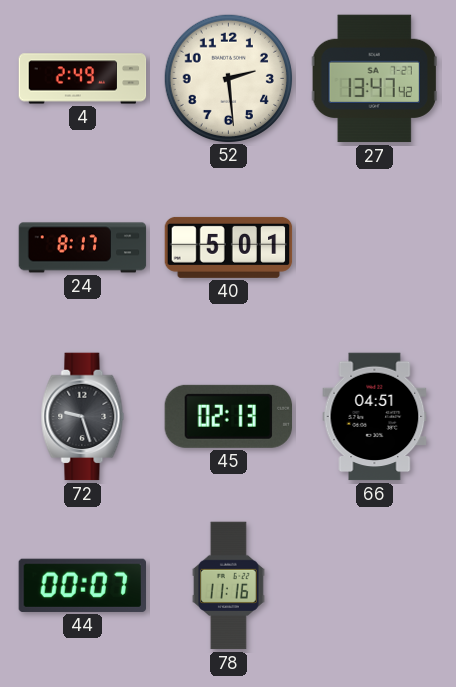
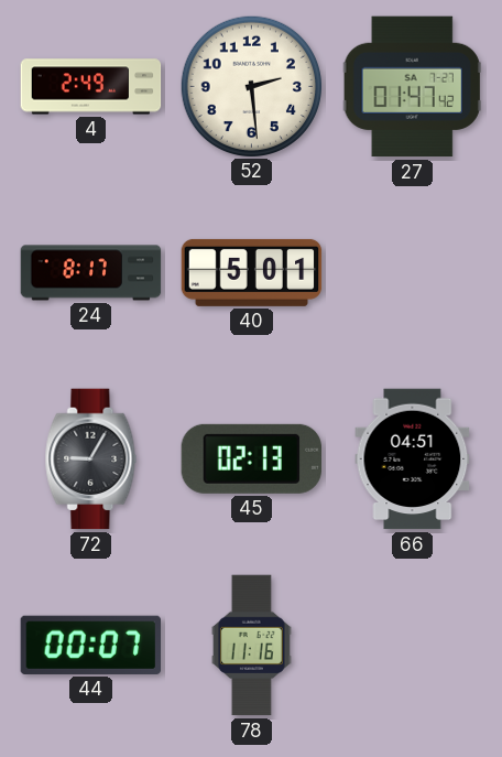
27: 13:47 -> 01:47
72: 9:27 -> 9:05
